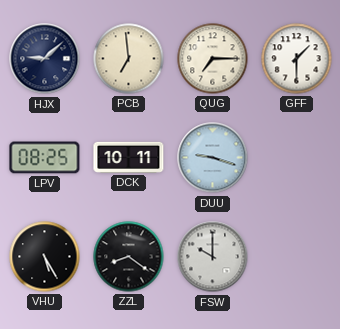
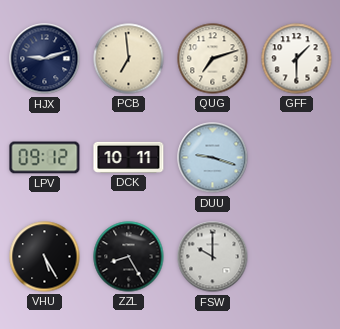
HJX: 9:08 -> 9:12
QUG: 7:15 -> 7:12
LPV: 08:25 -> 09:12
ZZL: 8:21 -> 8:25
